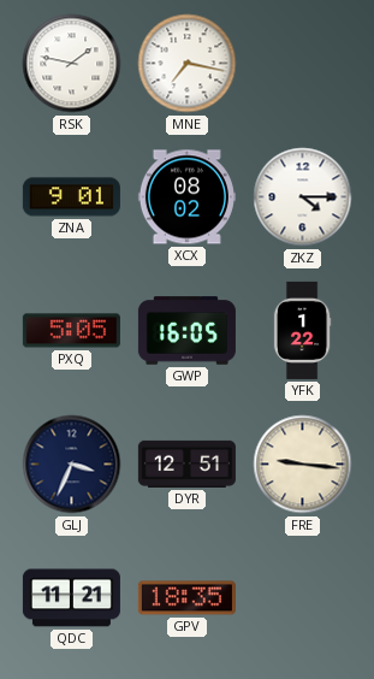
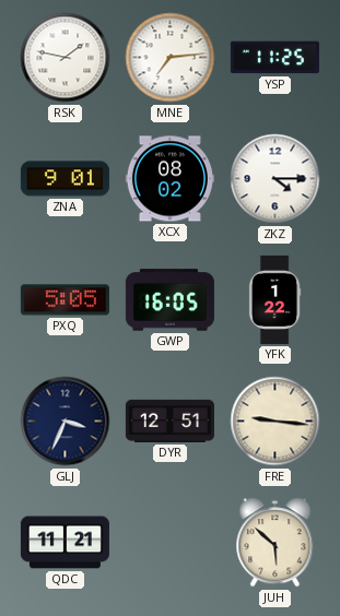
MNE: 7:17 -> 7:14
YSP: none -> 11:25
GPV: 18:35 -> none
JUH: none -> 5:52
